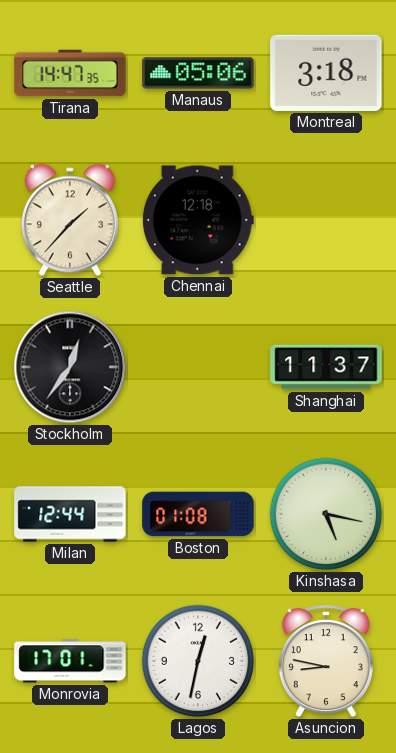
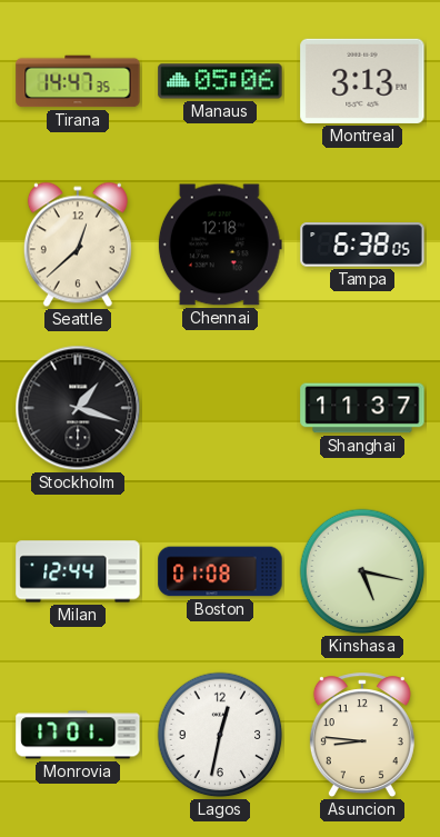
Montreal: 3:18 -> 3:13
Seattle: 1:37 -> 12:38
Tampa: none -> 6:38
Stockholm: 12:36 -> 1:18
Asuncion: 8:47 -> 8:46
